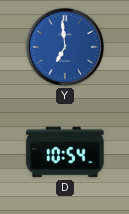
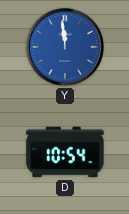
Y: 6:59 -> 11:59
